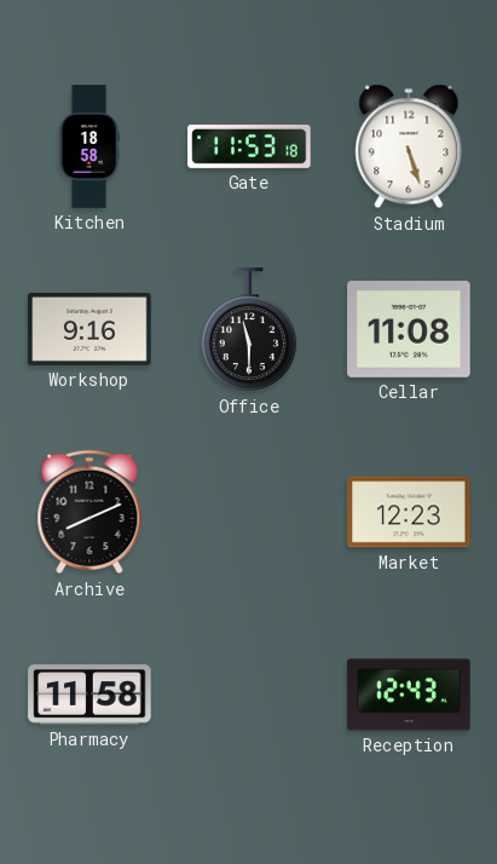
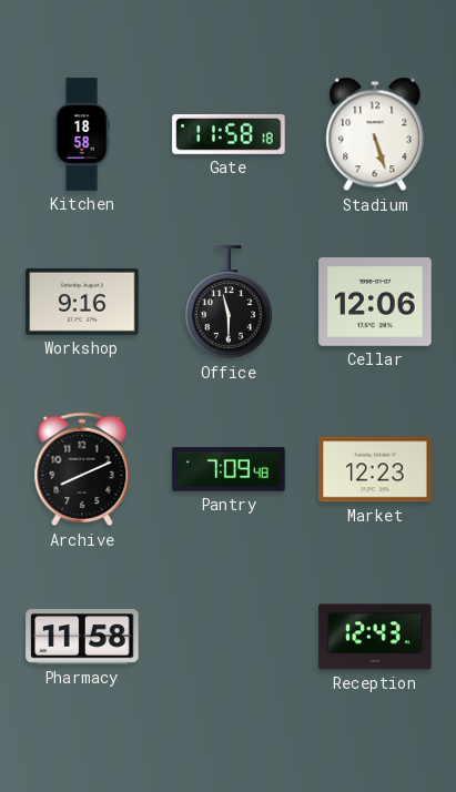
Gate: 11:53 -> 11:58
Cellar: 11:08 -> 12:06
Pantry: none -> 7:09
